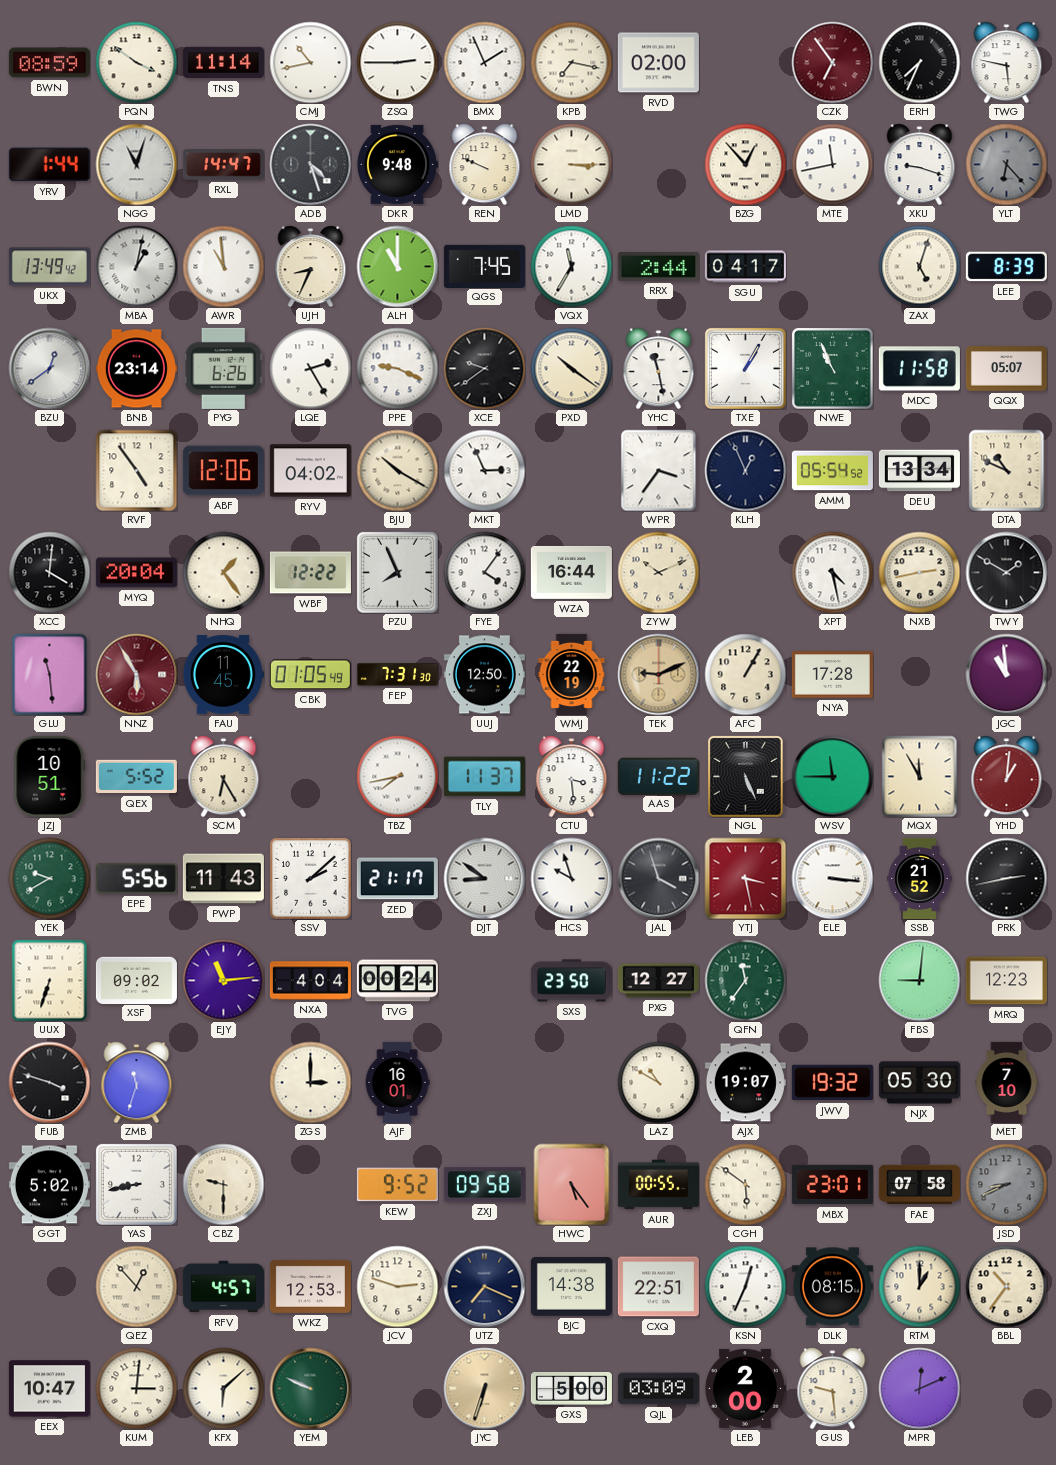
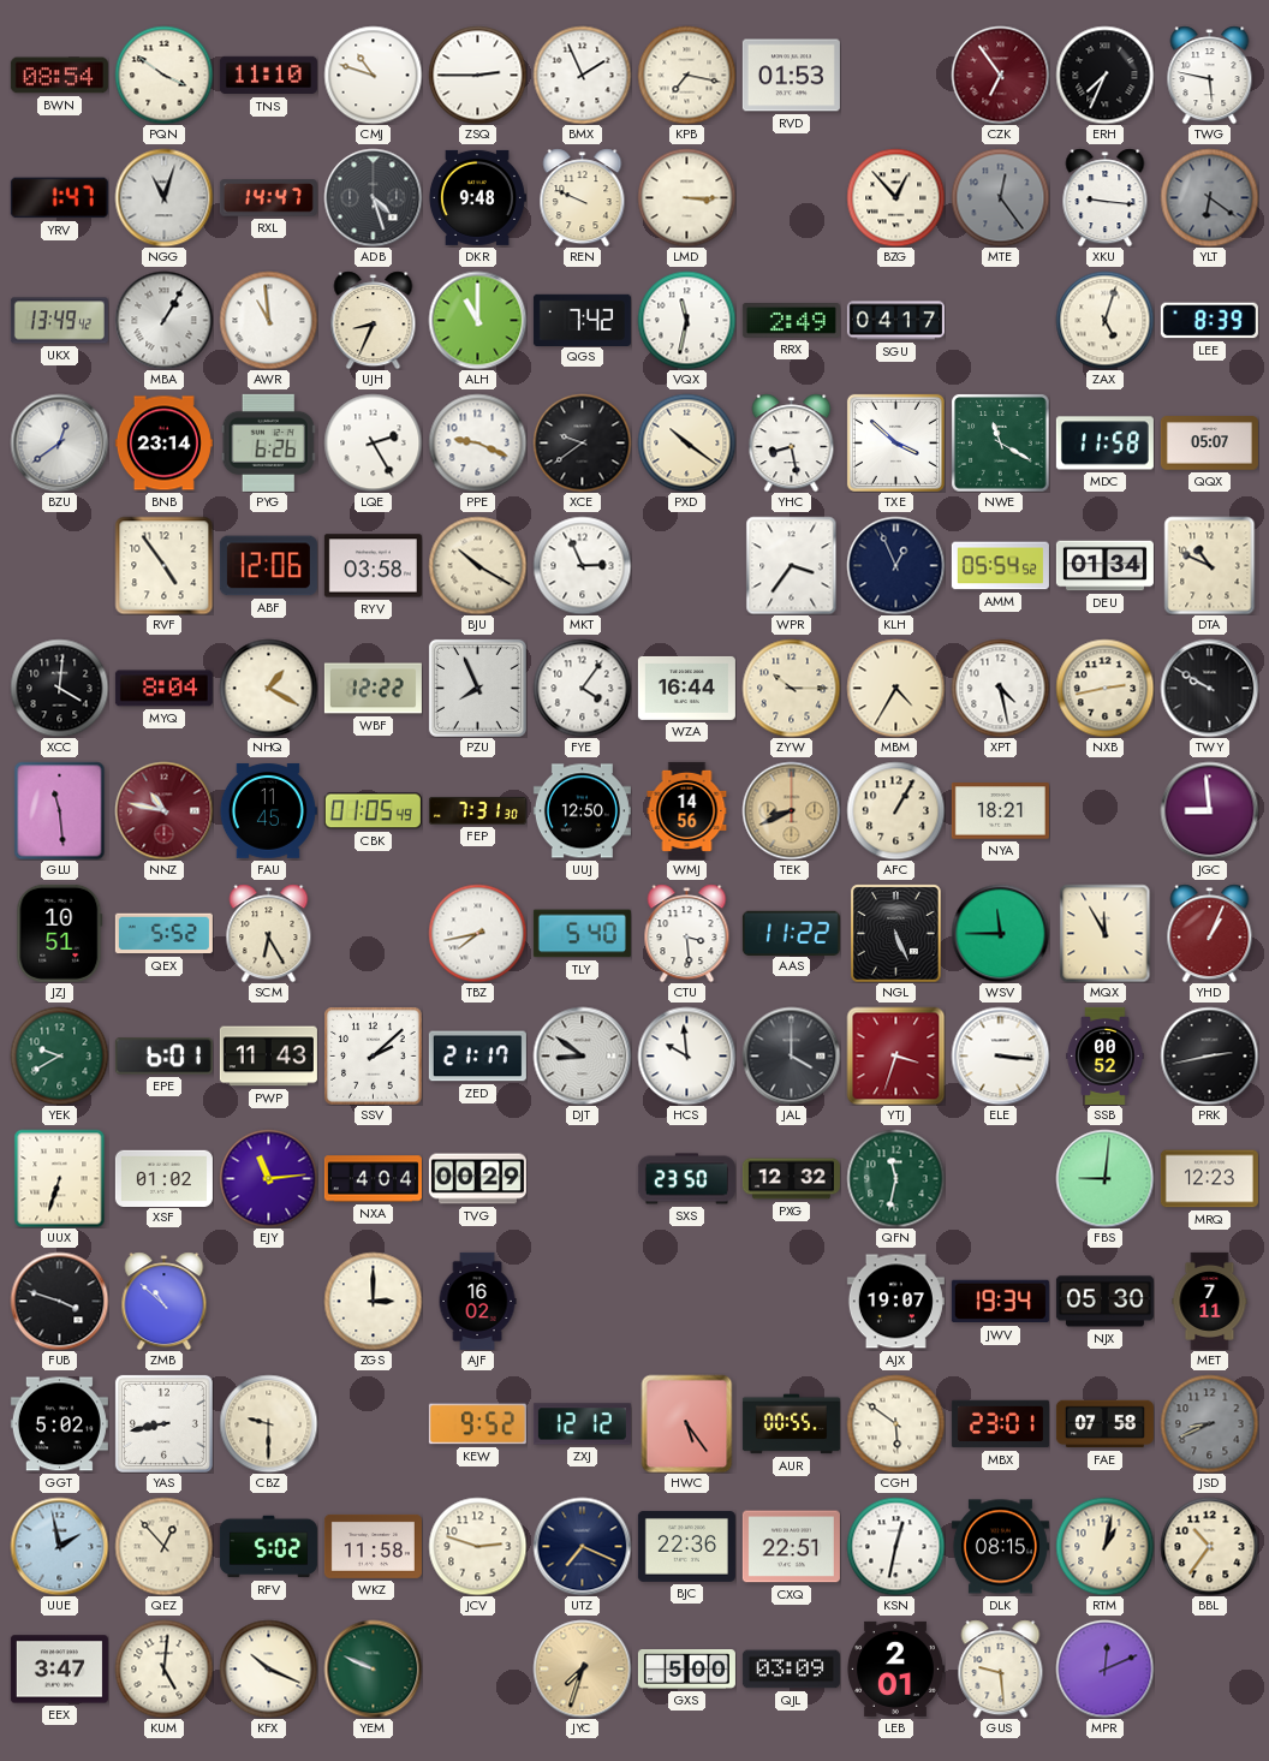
BWN: 08:59 -> 08:54
TNS: 11:14 -> 11:10
CMJ: 10:43 -> 10:48
RVD: 02:00 -> 01:53
YRV: 1:44 -> 1:47
MTE: 11:43 -> 12:24
MTE dial: white -> grey
XKU: 9:18 -> 9:16
YLT: 6:23 -> 6:21
MBA: 1:02 -> 1:05
QGS: 7:45 -> 7:42
VQX: 11:35 -> 11:32
RRX: 2:44 -> 2:49
YHC: 11:28 -> 8:28
TXE: 1:05 -> 3:52
NWE: 10:56 -> 11:20
RYV: 04:02 -> 03:58
DEU: 13:34 -> 01:34
MYQ: 20:04 -> 8:04
NHQ: 1:24 -> 1:20
ZYW: 10:11 -> 10:15
MBM: none -> 4:35
TWY: 1:50 -> 9:50
NNZ: 5:55 -> 10:47
WMJ: 22:19 -> 14:56
TEK: 9:11 -> 8:41
NYA: 17:28 -> 18:21
JGC: 10:59 -> 8:59
TLY: 11:37 -> 5:40
YHD: 1:01 -> 1:04
EPE: 5:56 -> 6:01
HCS: 9:57 -> 9:59
JAL: 3:57 -> 4:00
YTJ: 3:28 -> 3:33
SSB: 21:52 -> 00:52
XSF: 09:02 -> 01:02
TVG: 00:24 -> 00:29
PXG: 12:27 -> 12:32
QFN: 11:36 -> 11:32
ZMB: 11:33 -> 10:52
AJF: 16:01 -> 16:02
LAZ: 10:50 -> none
JWV: 19:32 -> 19:34
MET: 7:10 -> 7:11
ZXJ: 09:58 -> 12:12
UUE: none -> 1:58
RFV: 4:57 -> 5:02
WKZ: 12:53 -> 11:58
BJC: 14:38 -> 22:36
KSN: 12:34 -> 12:32
RTM: 1:00 -> 1:02
EEX: 10:47 -> 3:47
KUM: 3:01 -> 5:01
KFX: 6:08 -> 10:19
JYC: 6:33 -> 7:33
LEB: 2:00 -> 2:01
